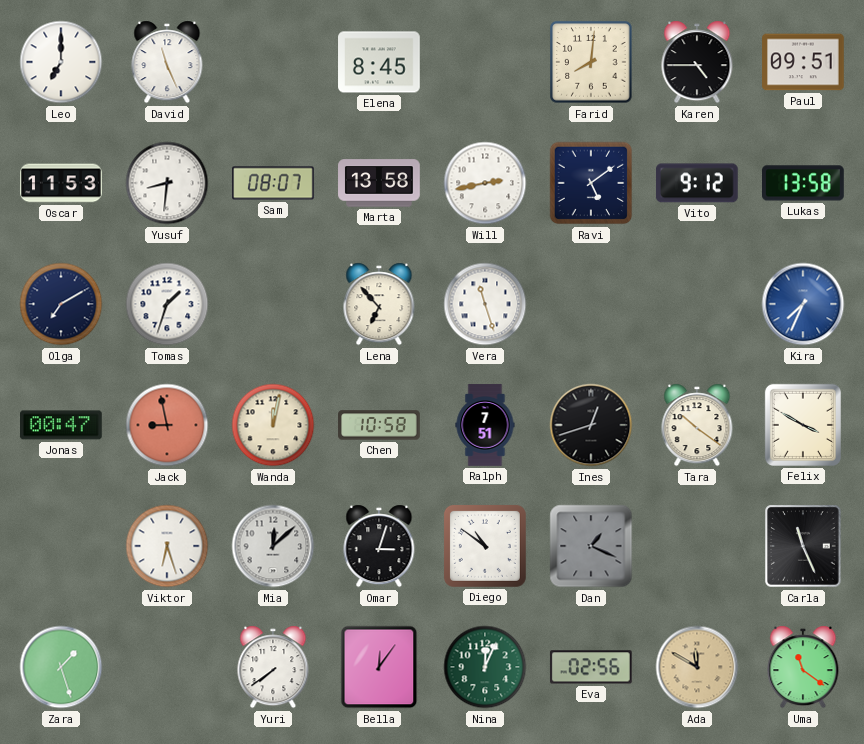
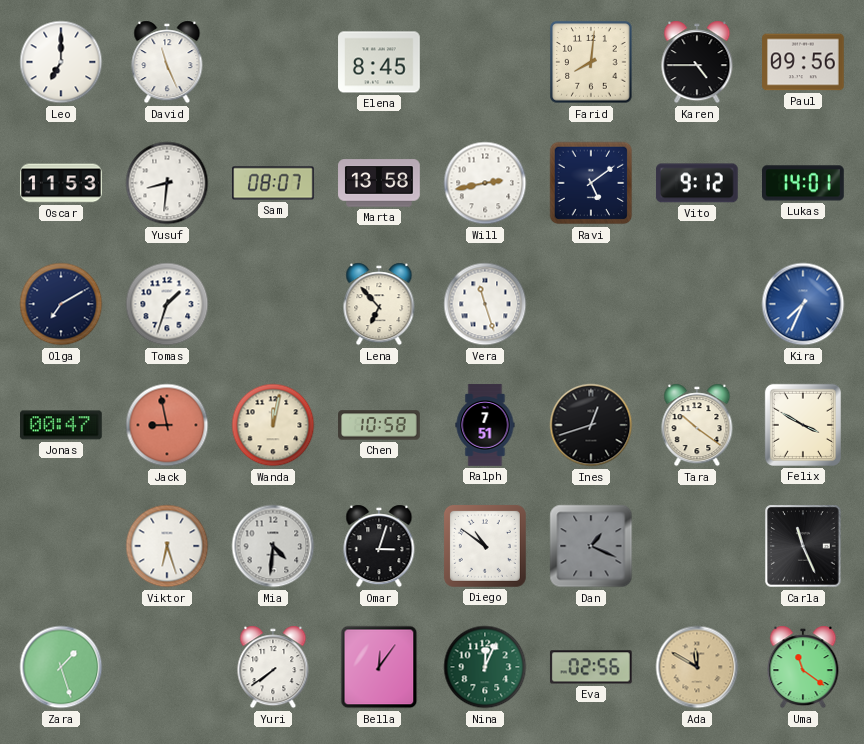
Paul: 09:51 -> 09:56
Lukas: 13:58 -> 14:01
Mia: 12:08 -> 4:31
